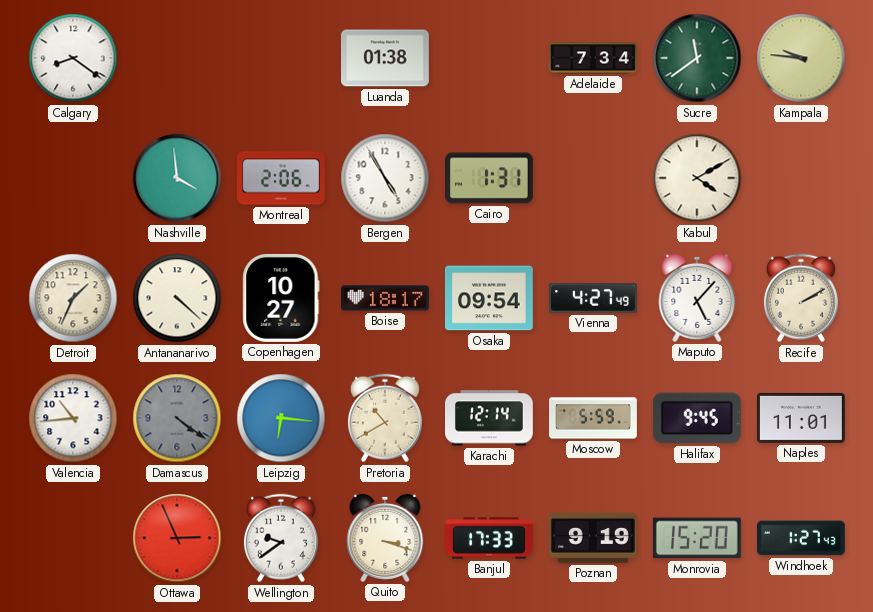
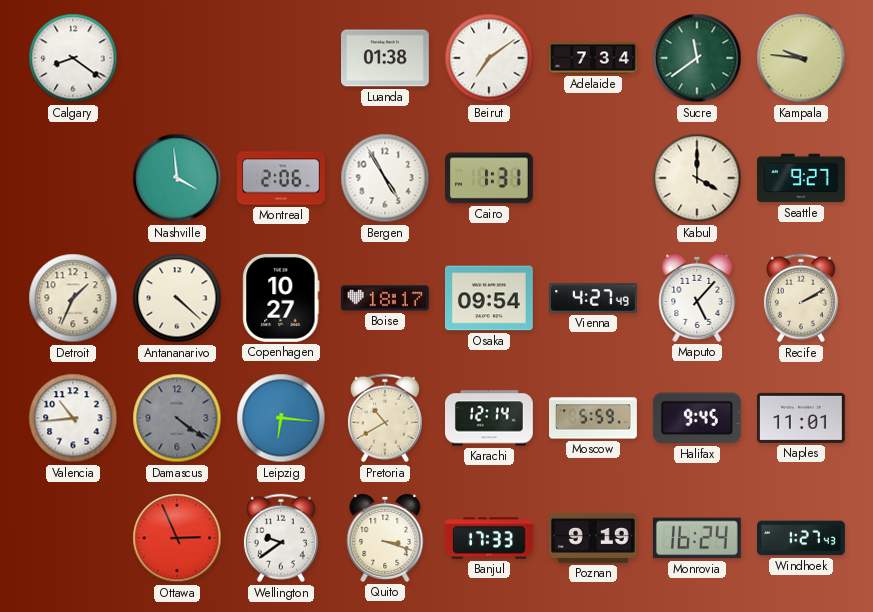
Beirut: none -> 7:09
Kabul: 4:10 -> 4:00
Seattle: none -> 9:27
Monrovia: 15:20 -> 16:24
